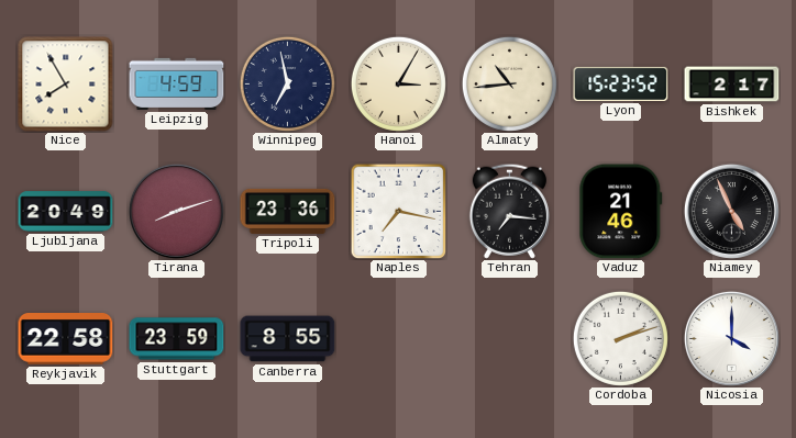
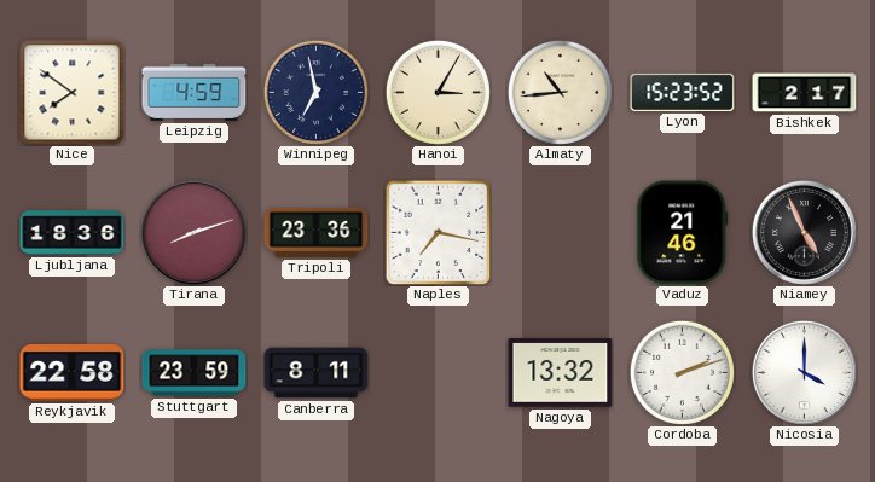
Nice: 7:55 -> 7:51
Ljubljana: 20:49 -> 18:36
Tehran: 7:16 -> none
Canberra: 8:55 -> 8:11
Nagoya: none -> 13:32
